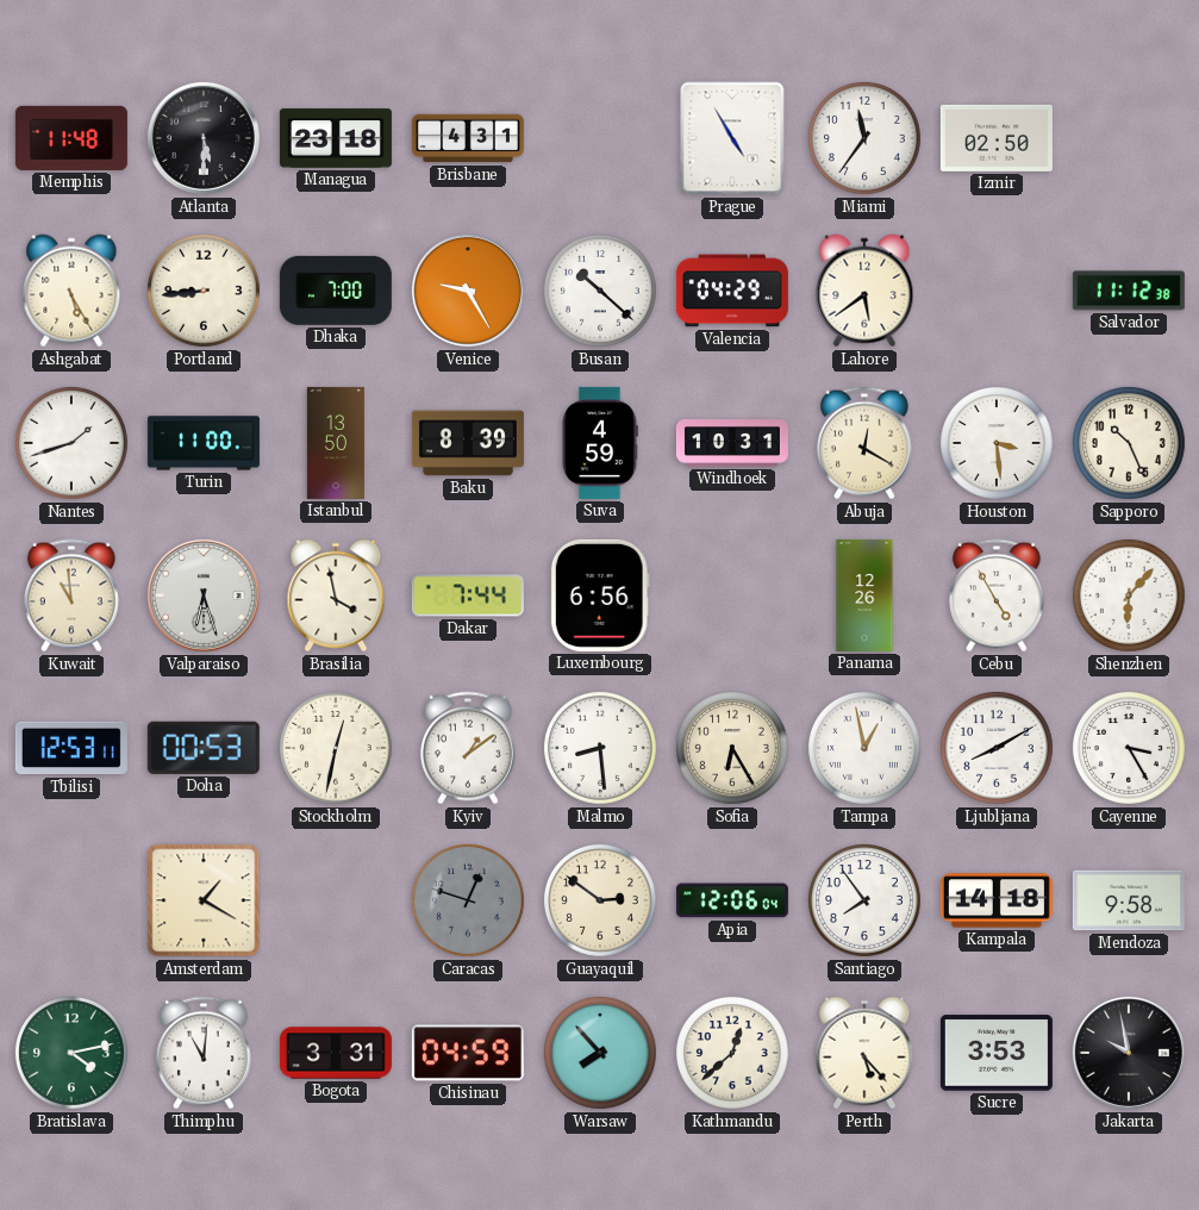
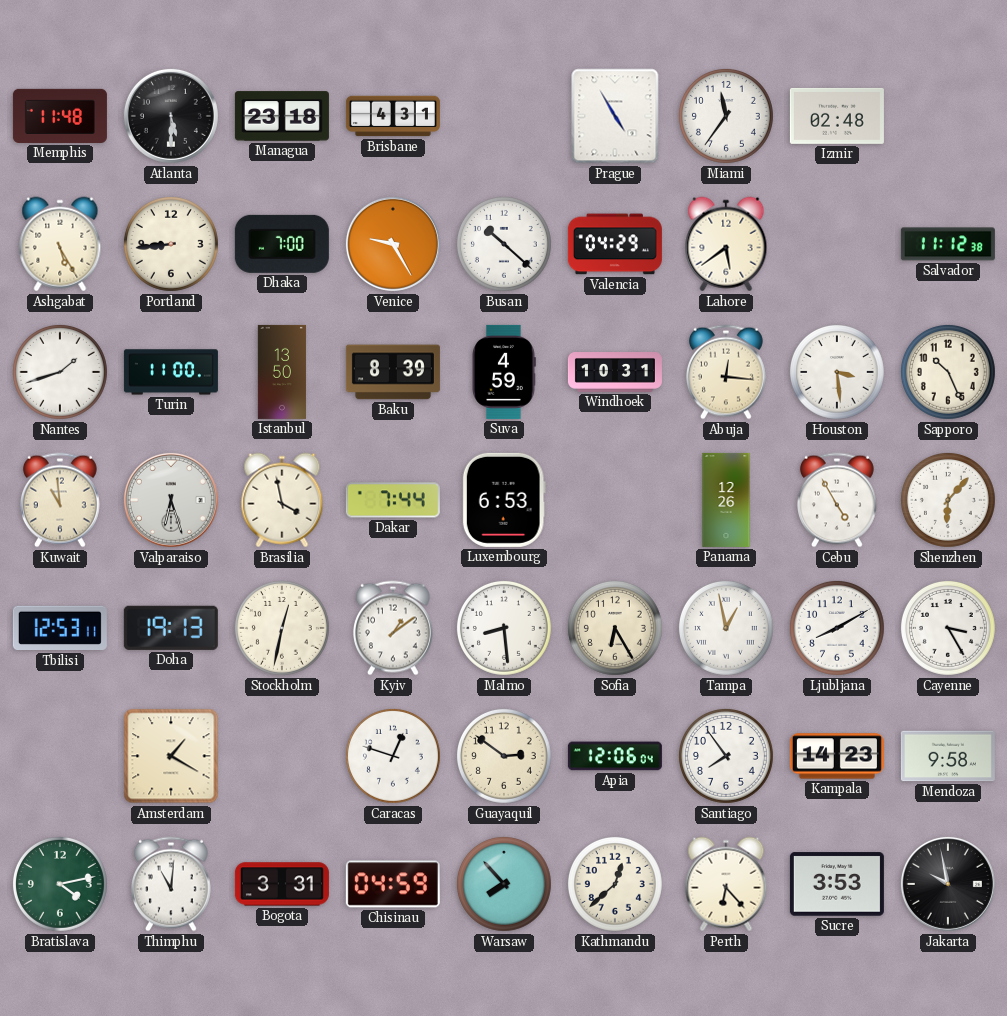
Izmir: 02:50 -> 02:48
Abuja: 12:20 -> 12:16
Luxembourg: 6:56 -> 6:53
Doha: 00:53 -> 19:13
Caracas dial: grey -> white
Kampala: 14:18 -> 14:23
Perth: 5:23 -> 6:23
